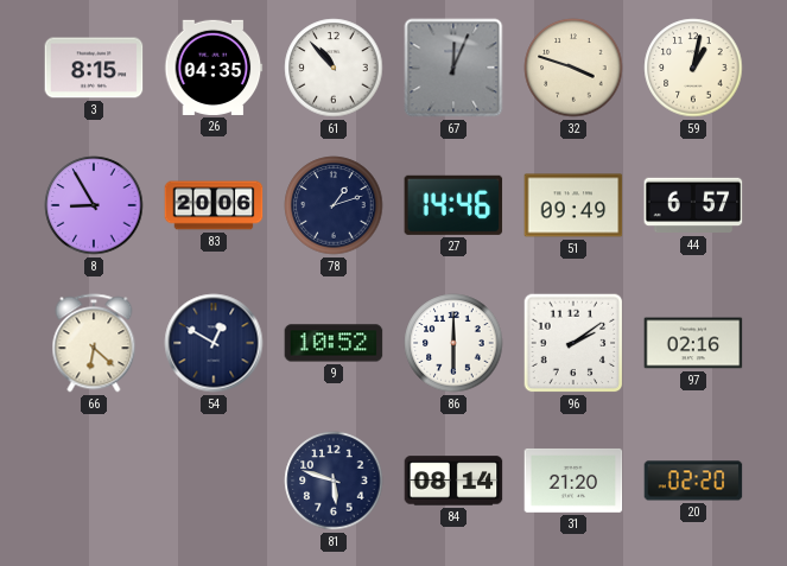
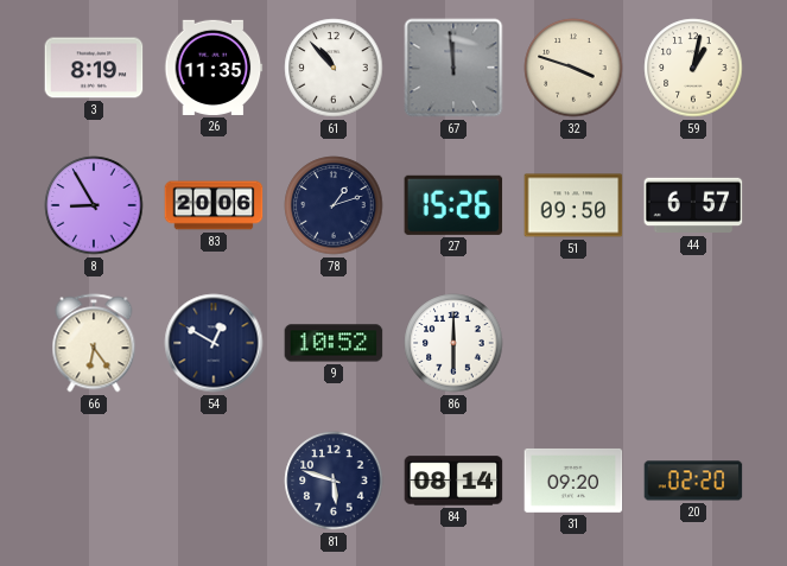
3: 8:15 -> 8:19
26: 04:35 -> 11:35
67: 12:04 -> 11:59
27: 14:46 -> 15:26
51: 09:49 -> 09:50
66: 6:22 -> 6:24
96: 2:09 -> none
97: 02:16 -> none
31: 21:20 -> 09:20
